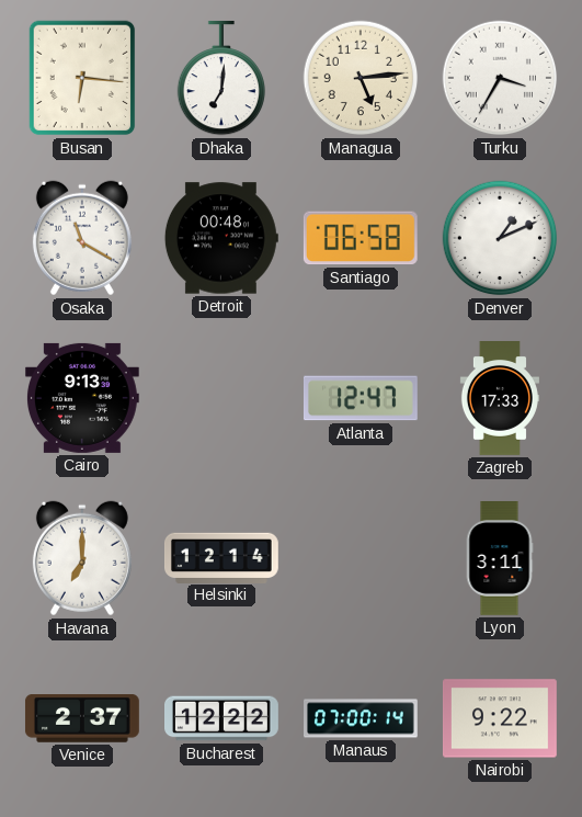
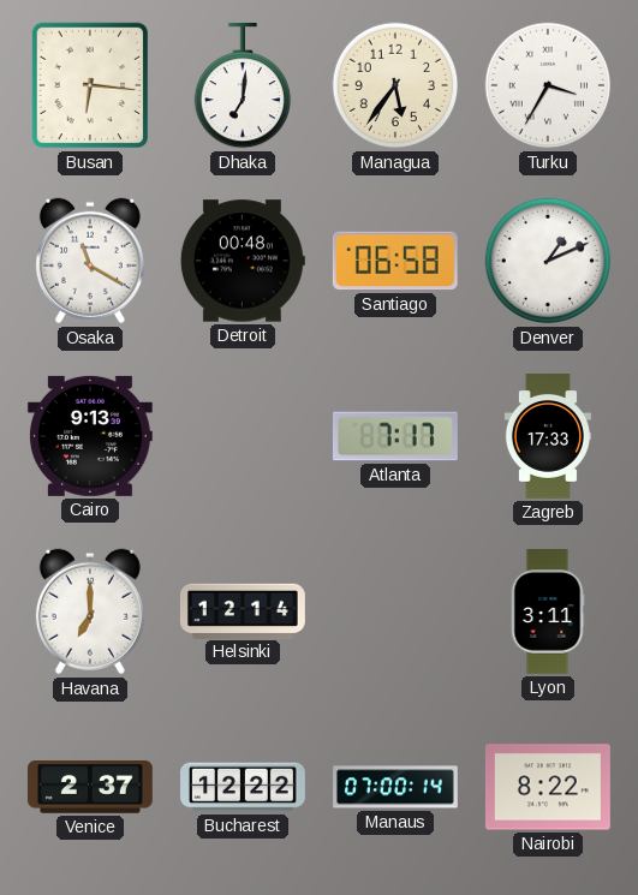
Managua: 5:14 -> 5:36
Atlanta: 12:47 -> 7:17
Nairobi: 9:22 -> 8:22
